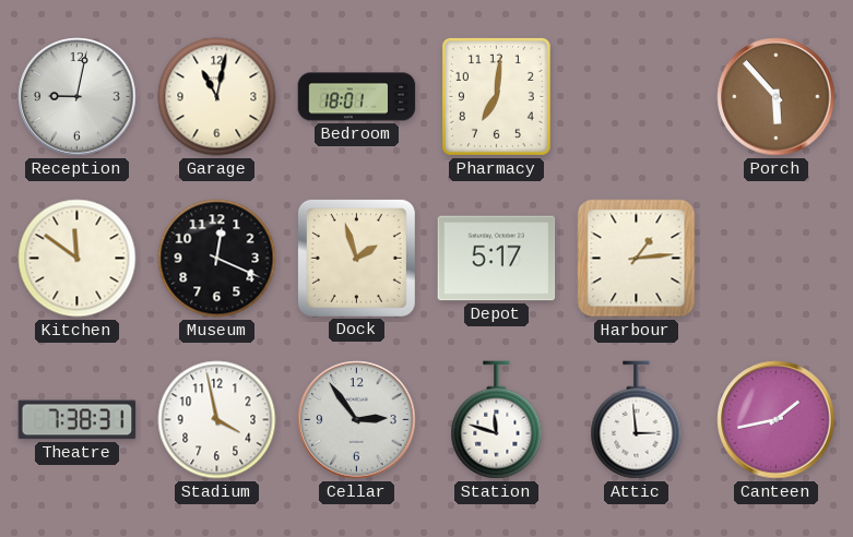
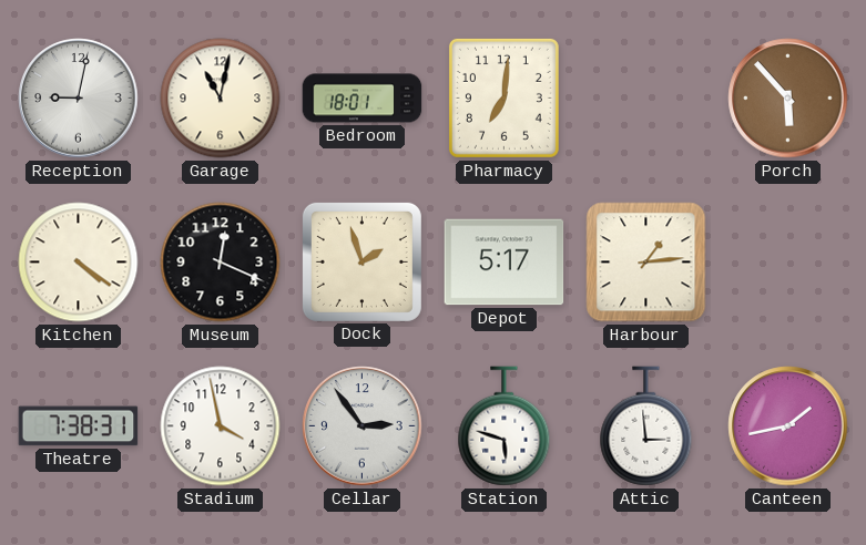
Kitchen: 11:51 -> 4:21
Station: 11:48 -> 5:48
